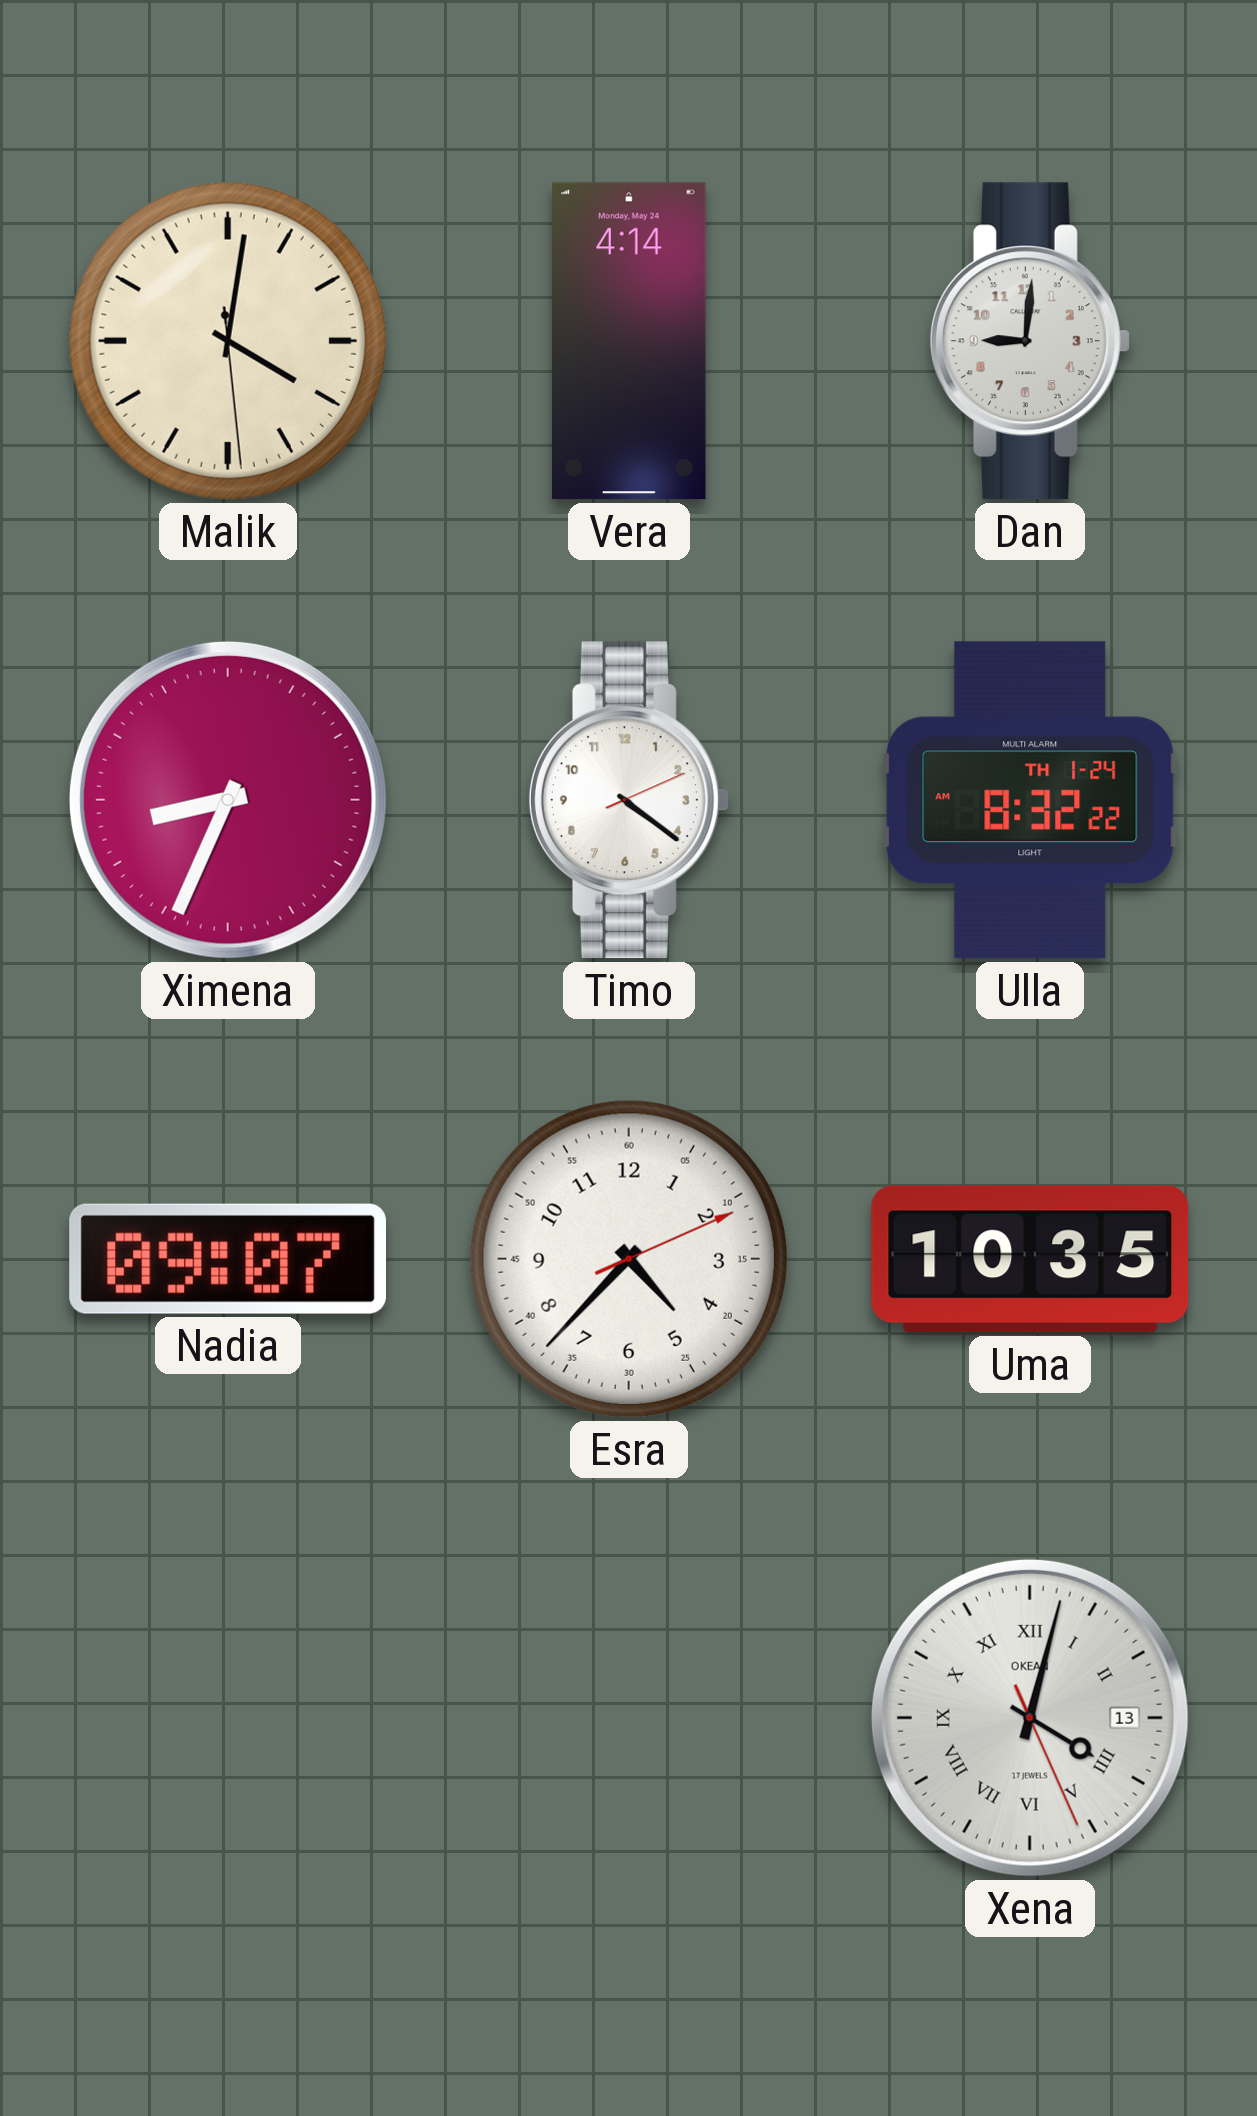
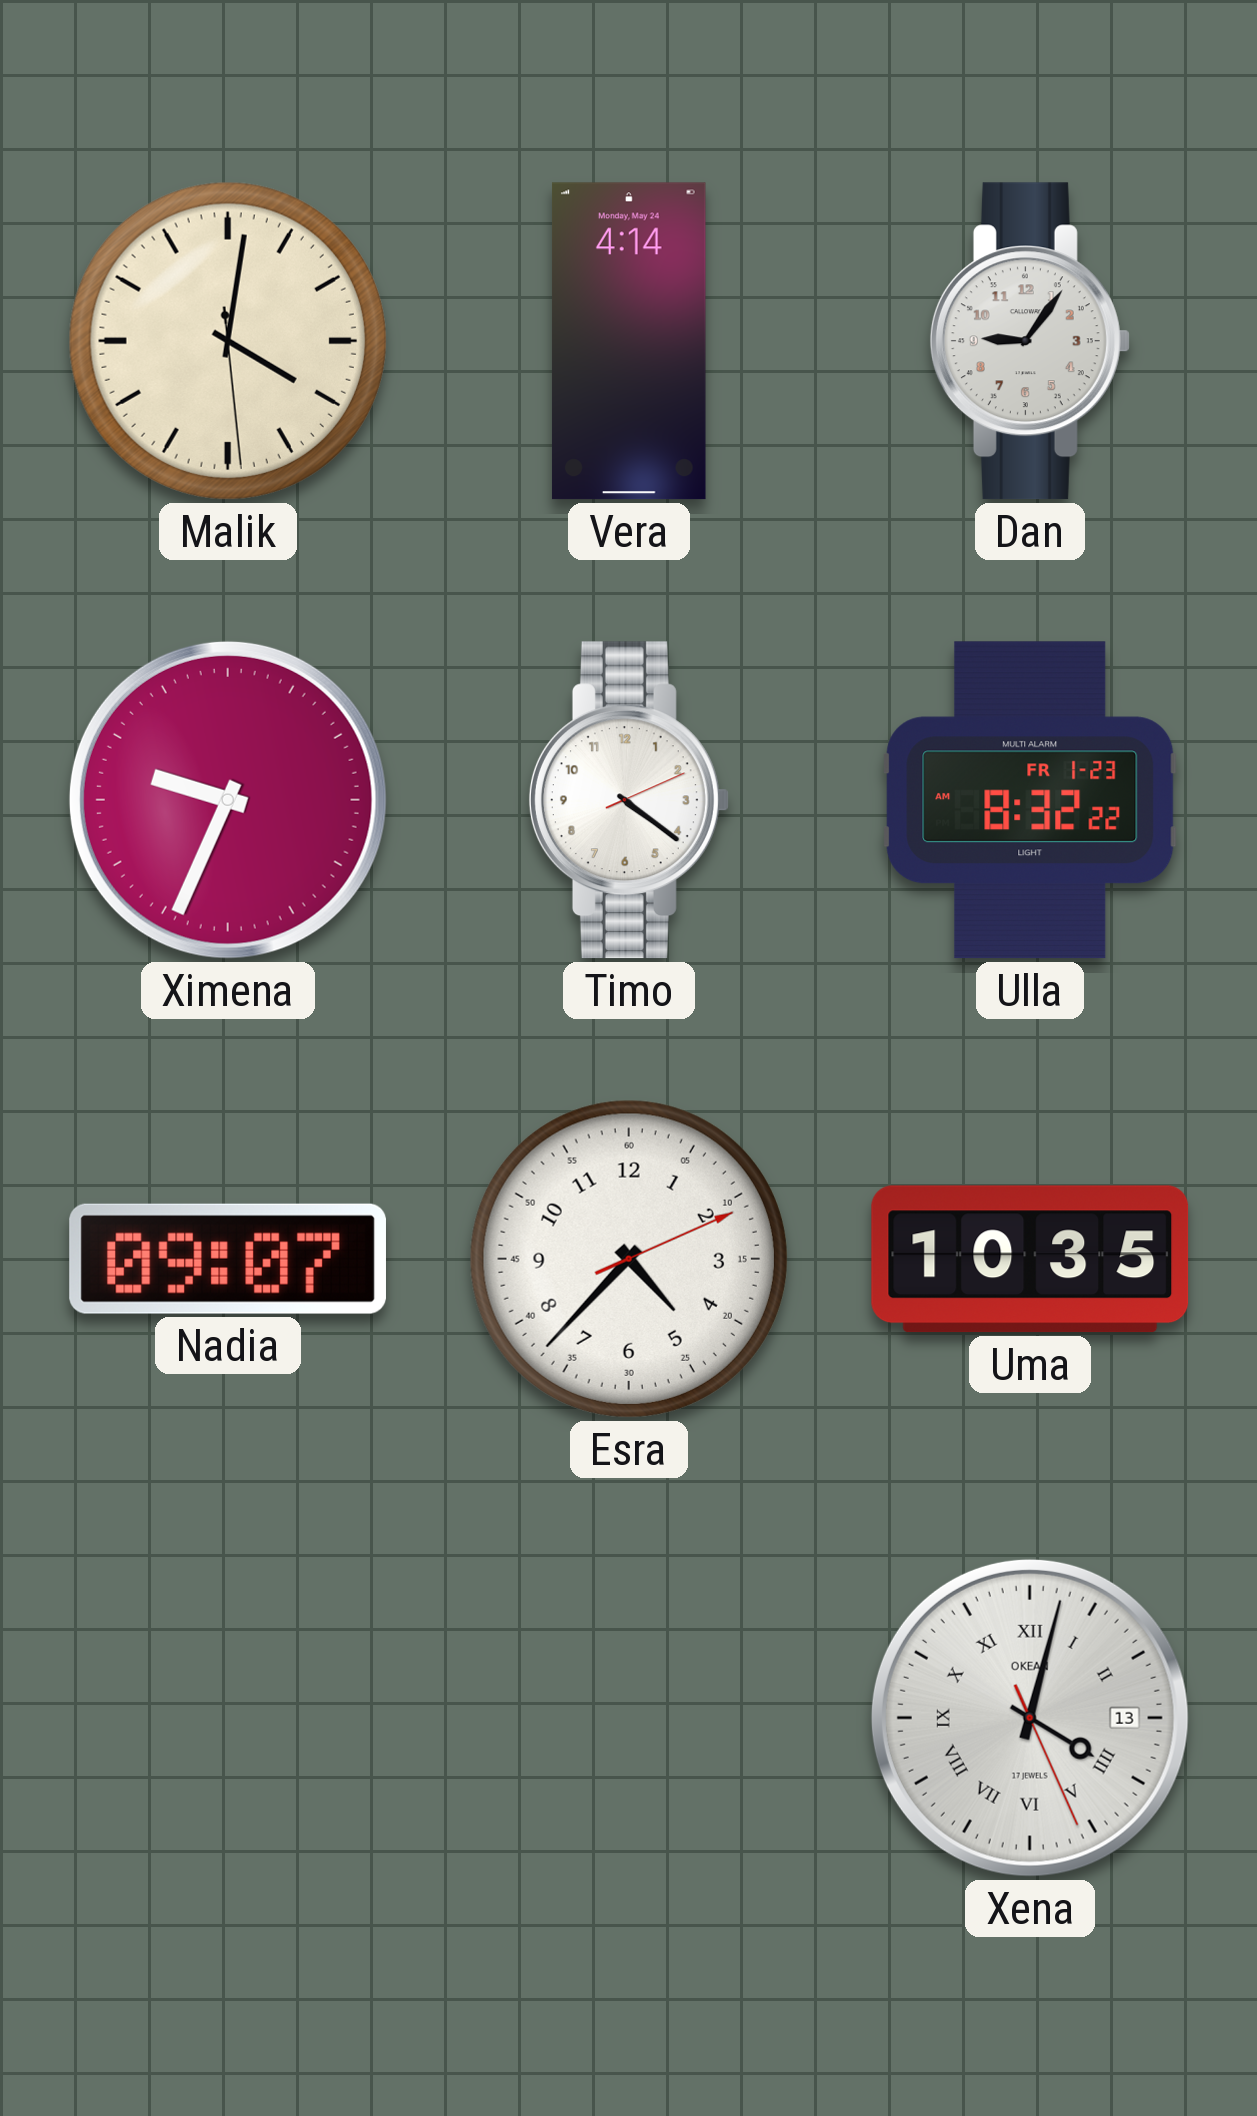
Dan: 9:01 -> 9:06
Ximena: 8:34 -> 9:34
Ulla date: TH 1-24 -> FR 1-23
